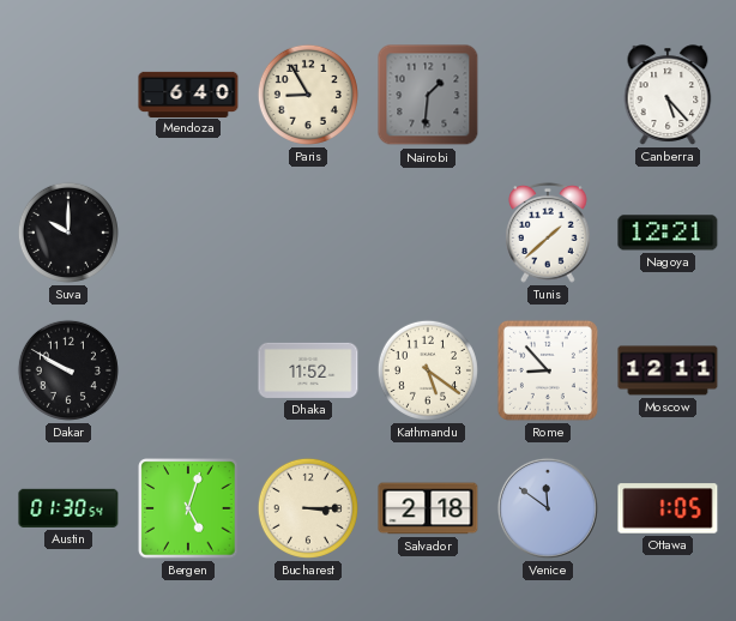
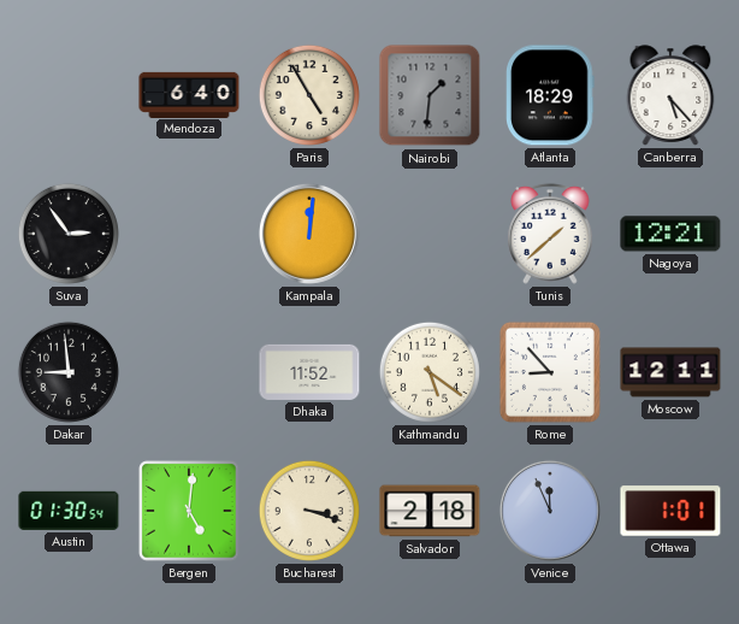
Paris: 8:55 -> 4:55
Atlanta: none -> 18:29
Suva: 10:00 -> 2:54
Kampala: none -> 12:01
Dakar: 9:50 -> 8:59
Bergen: 5:03 -> 5:01
Bucharest: 3:15 -> 3:18
Venice: 11:51 -> 11:56
Ottawa: 1:05 -> 1:01
